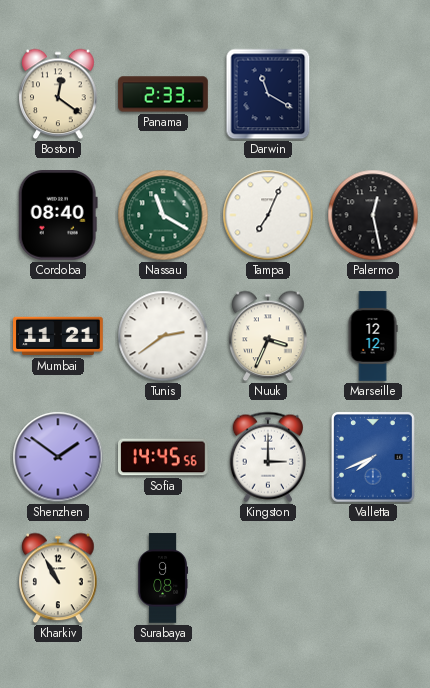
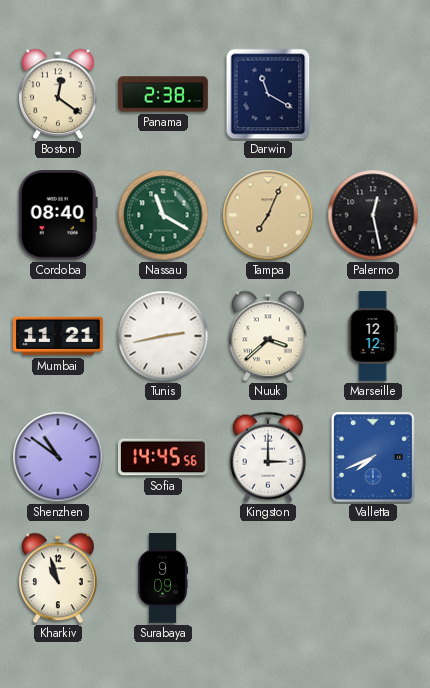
Panama: 2:33 -> 2:38
Tampa dial: white -> champagne
Tunis: 2:39 -> 2:43
Nuuk: 3:34 -> 3:38
Shenzhen: 1:51 -> 10:51
Kharkiv: 10:55 -> 10:57
Surabaya: 9:08 -> 9:09
